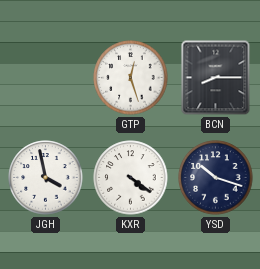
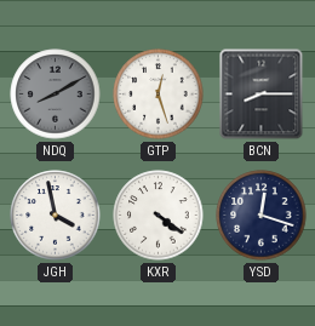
NDQ: none -> 8:10
YSD: 10:18 -> 12:18
